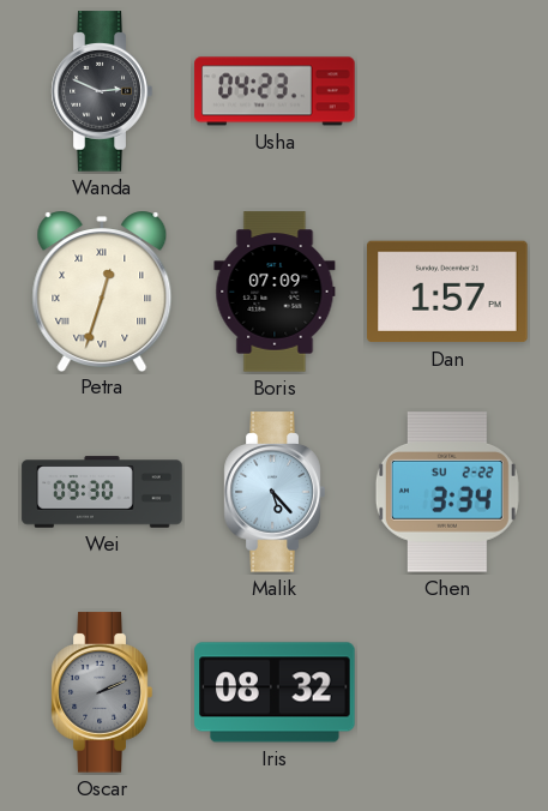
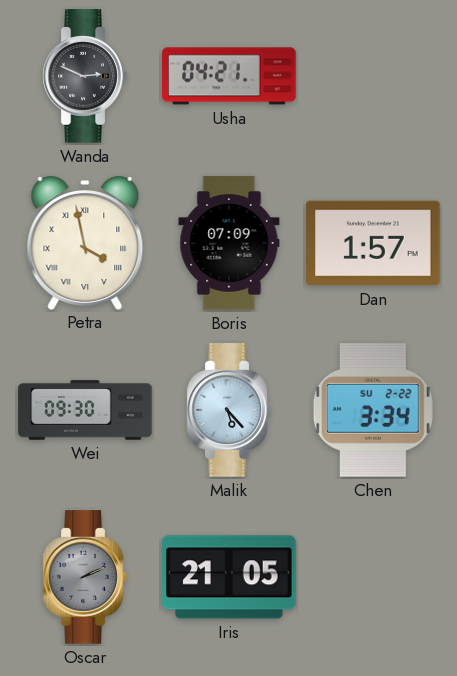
Usha: 04:23 -> 04:21
Petra: 12:33 -> 3:58
Iris: 08:32 -> 21:05
